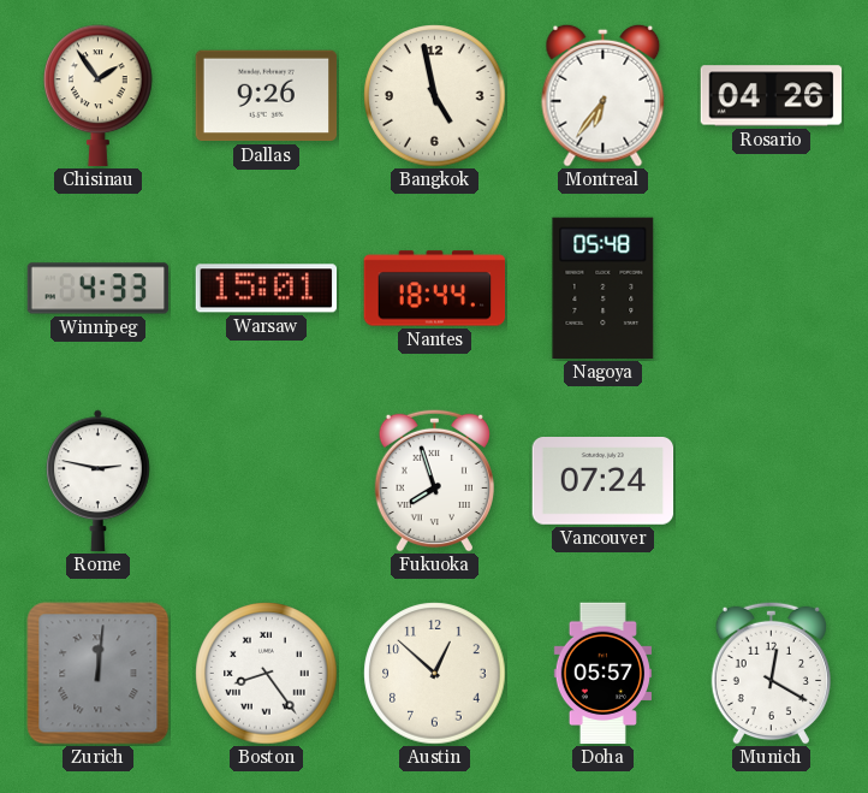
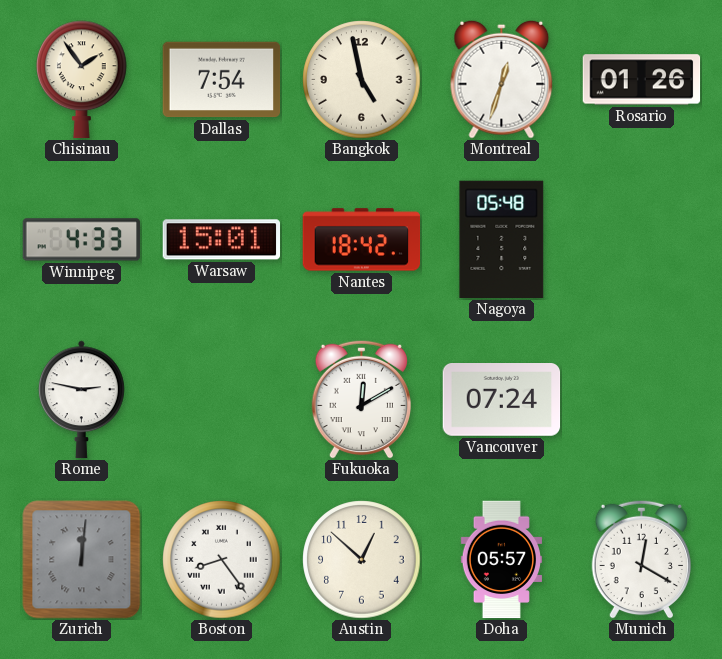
Dallas: 9:26 -> 7:54
Montreal: 6:36 -> 12:33
Rosario: 04:26 -> 01:26
Nantes: 18:44 -> 18:42
Fukuoka: 7:57 -> 12:10
